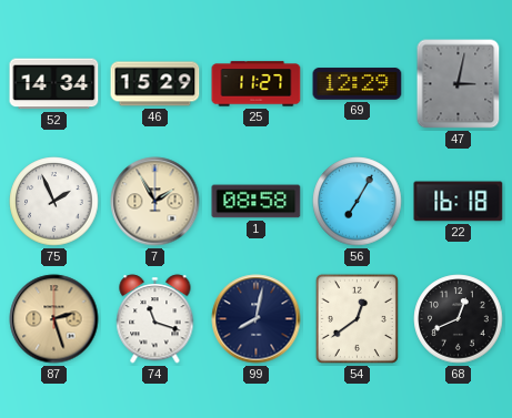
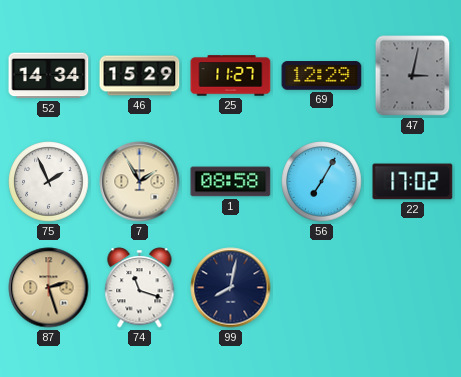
22: 16:18 -> 17:02
54: 12:39 -> none
68: 12:41 -> none
